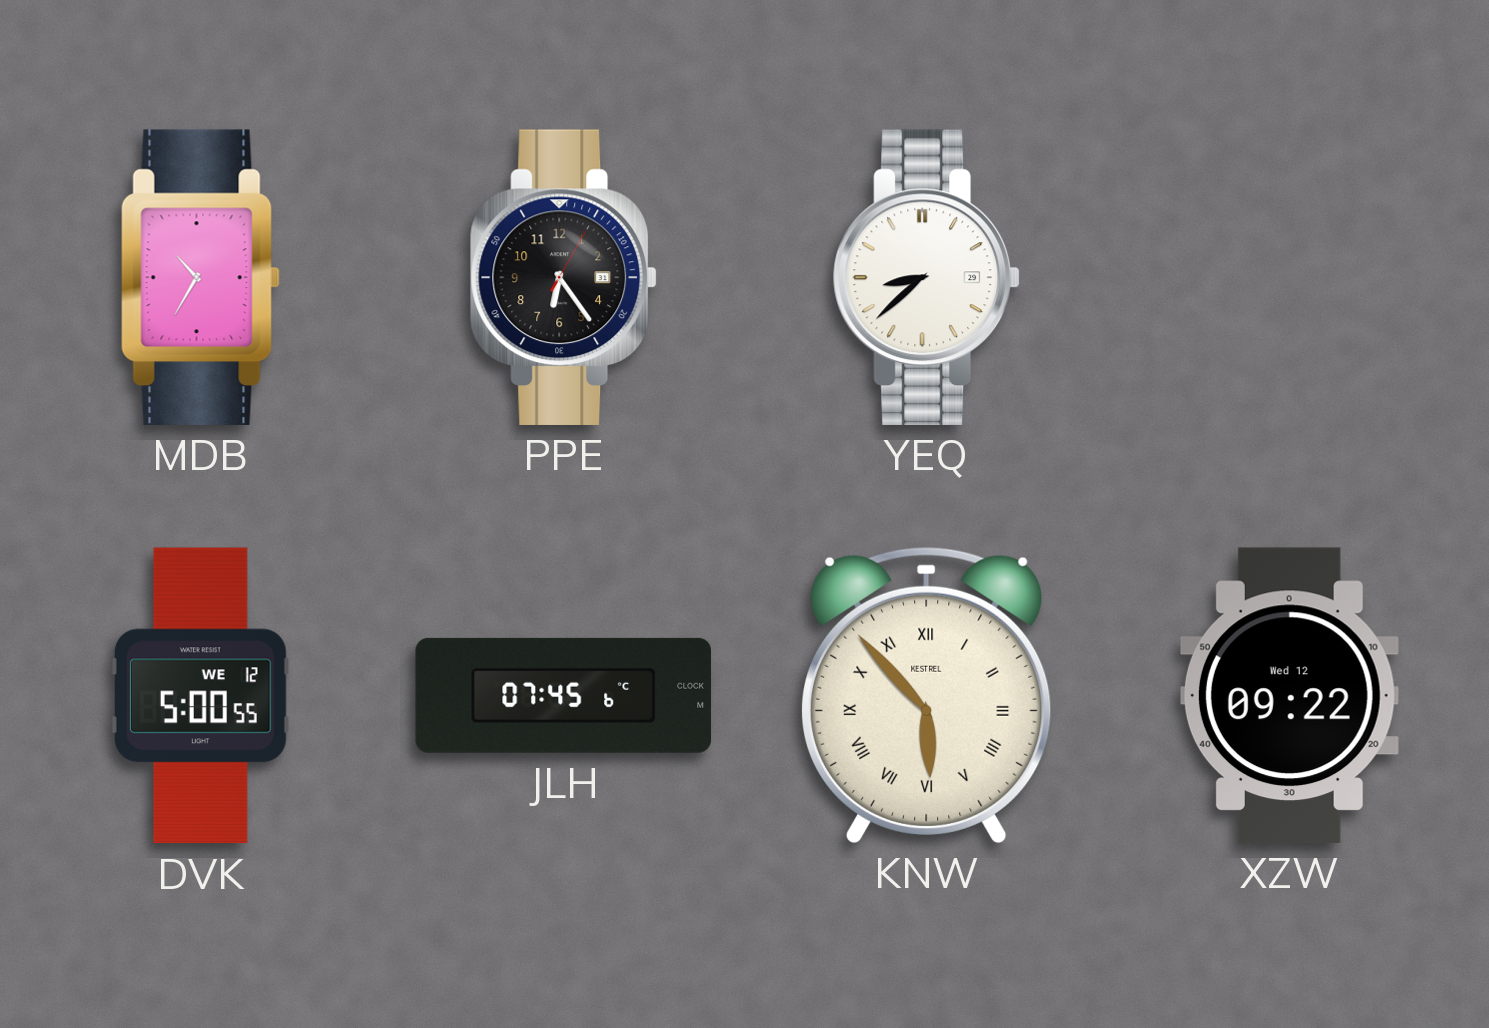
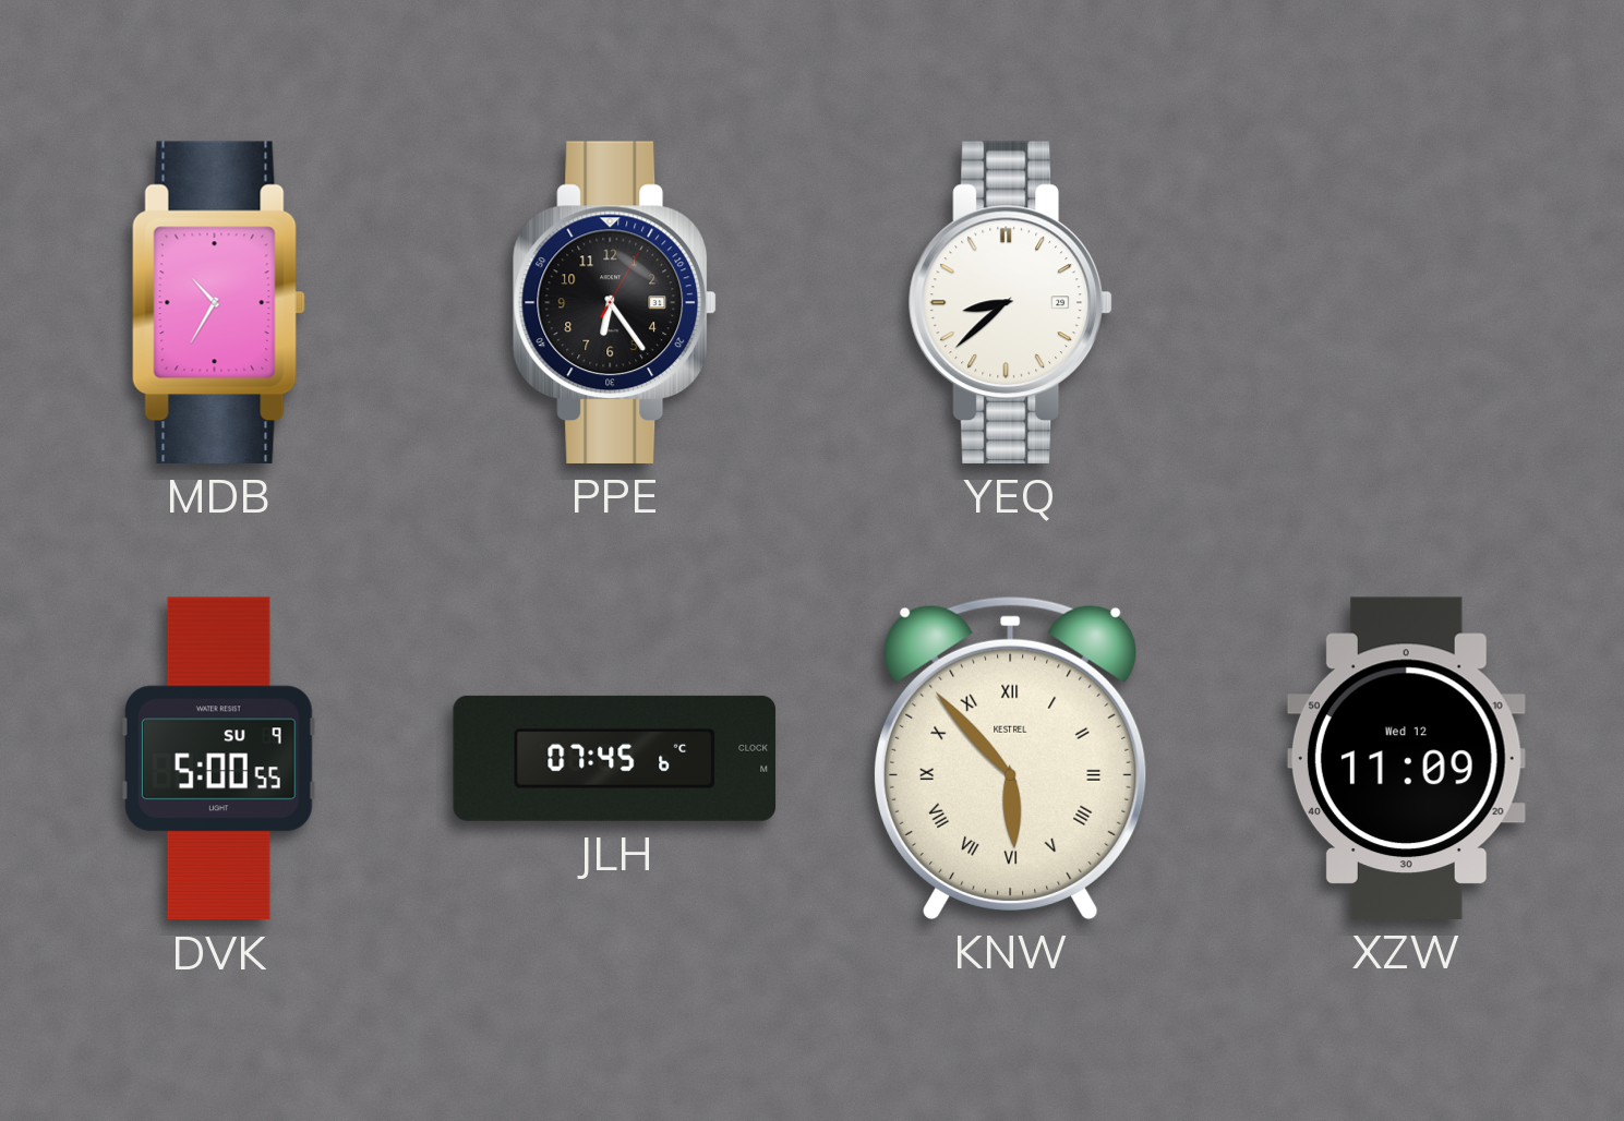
DVK date: WE 12 -> SU 9
XZW: 09:22 -> 11:09
